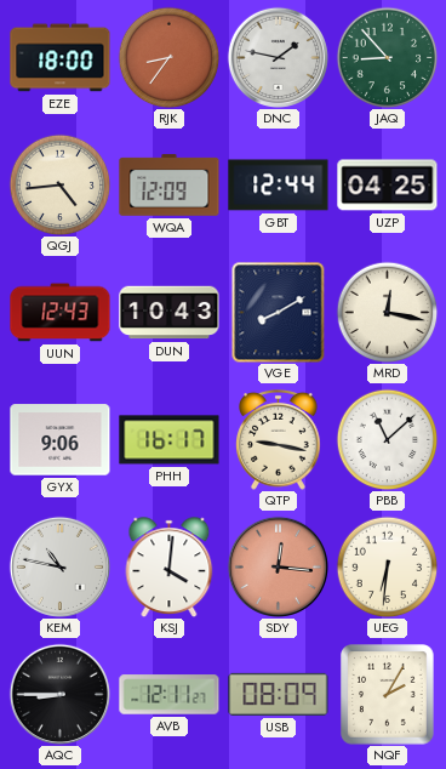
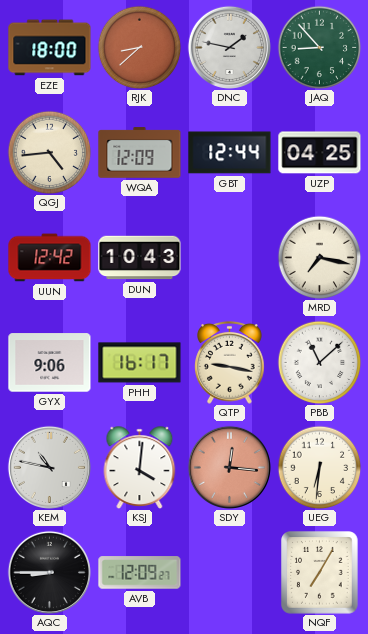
RJK: 8:36 -> 8:38
UUN: 12:43 -> 12:42
VGE: 8:10 -> none
MRD: 12:17 -> 7:17
AVB: 12:11 -> 12:09
USB: 08:09 -> none
NQF: 2:05 -> 7:05
